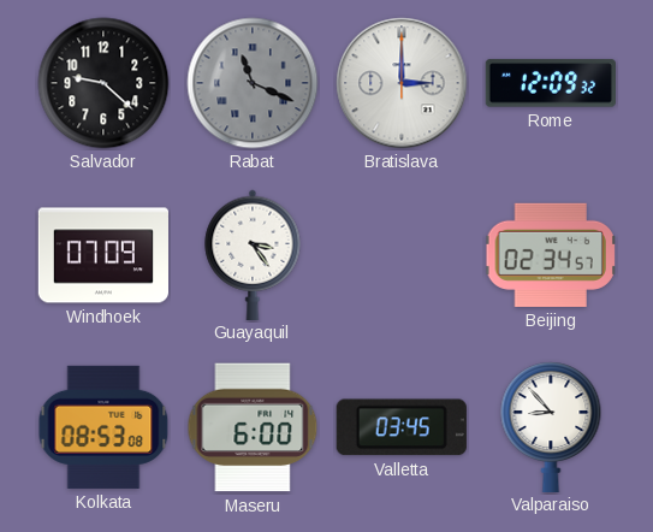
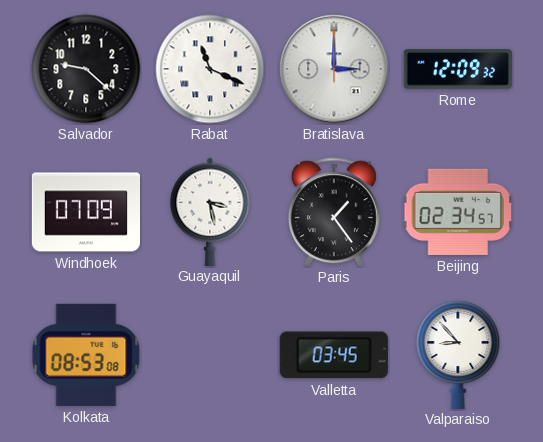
Rabat dial: grey -> white
Guayaquil: 3:24 -> 3:28
Paris: none -> 1:24
Maseru: 6:00 -> none
